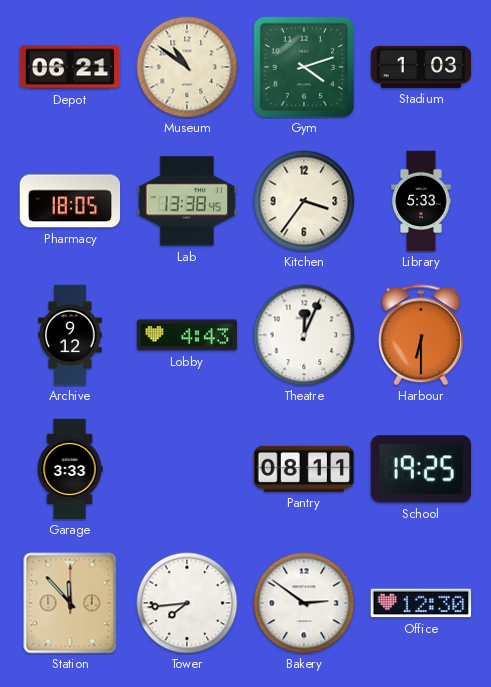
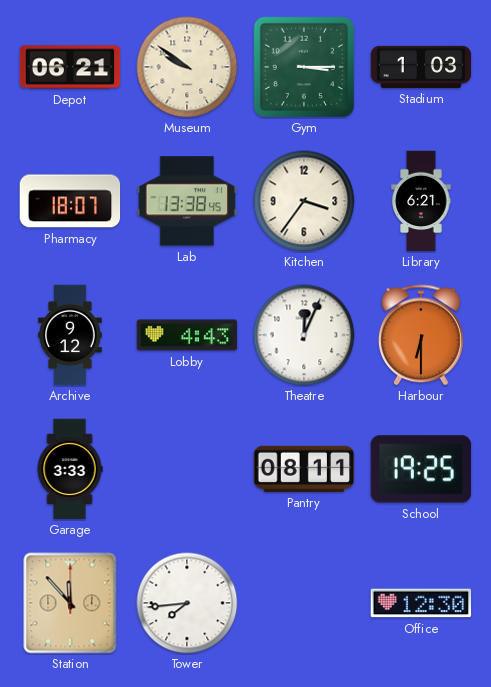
Museum: 10:51 -> 9:51
Gym: 4:12 -> 3:15
Pharmacy: 18:05 -> 18:07
Library: 5:33 -> 6:21
Bakery: 2:51 -> none
